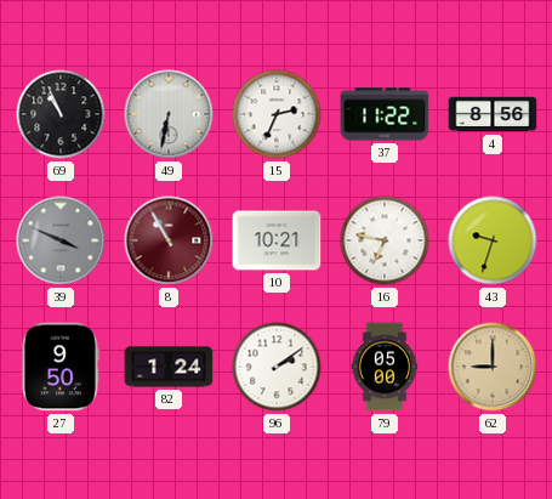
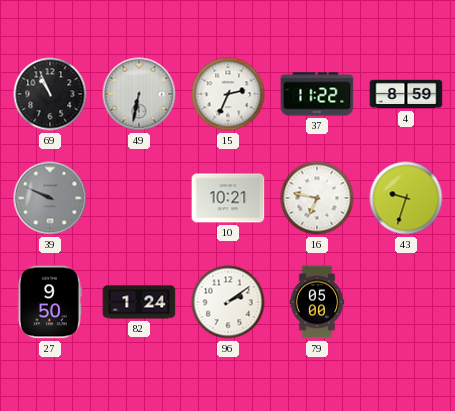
4: 8:56 -> 8:59
39: 3:49 -> 9:49
8: 10:55 -> none
62: 9:00 -> none
